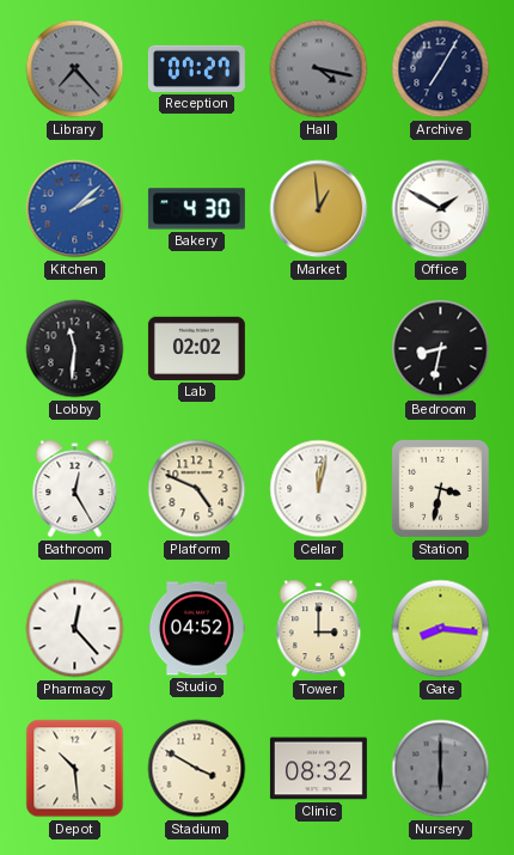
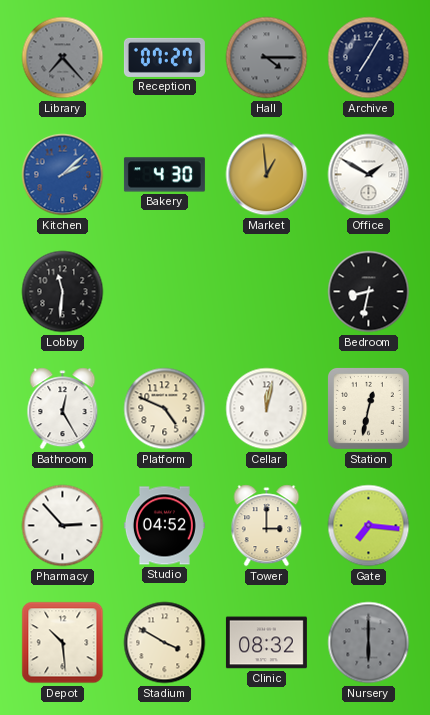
Hall: 4:17 -> 4:15
Lab: 02:02 -> none
Station: 3:32 -> 12:32
Pharmacy: 12:23 -> 2:53
Gate: 8:16 -> 7:16
